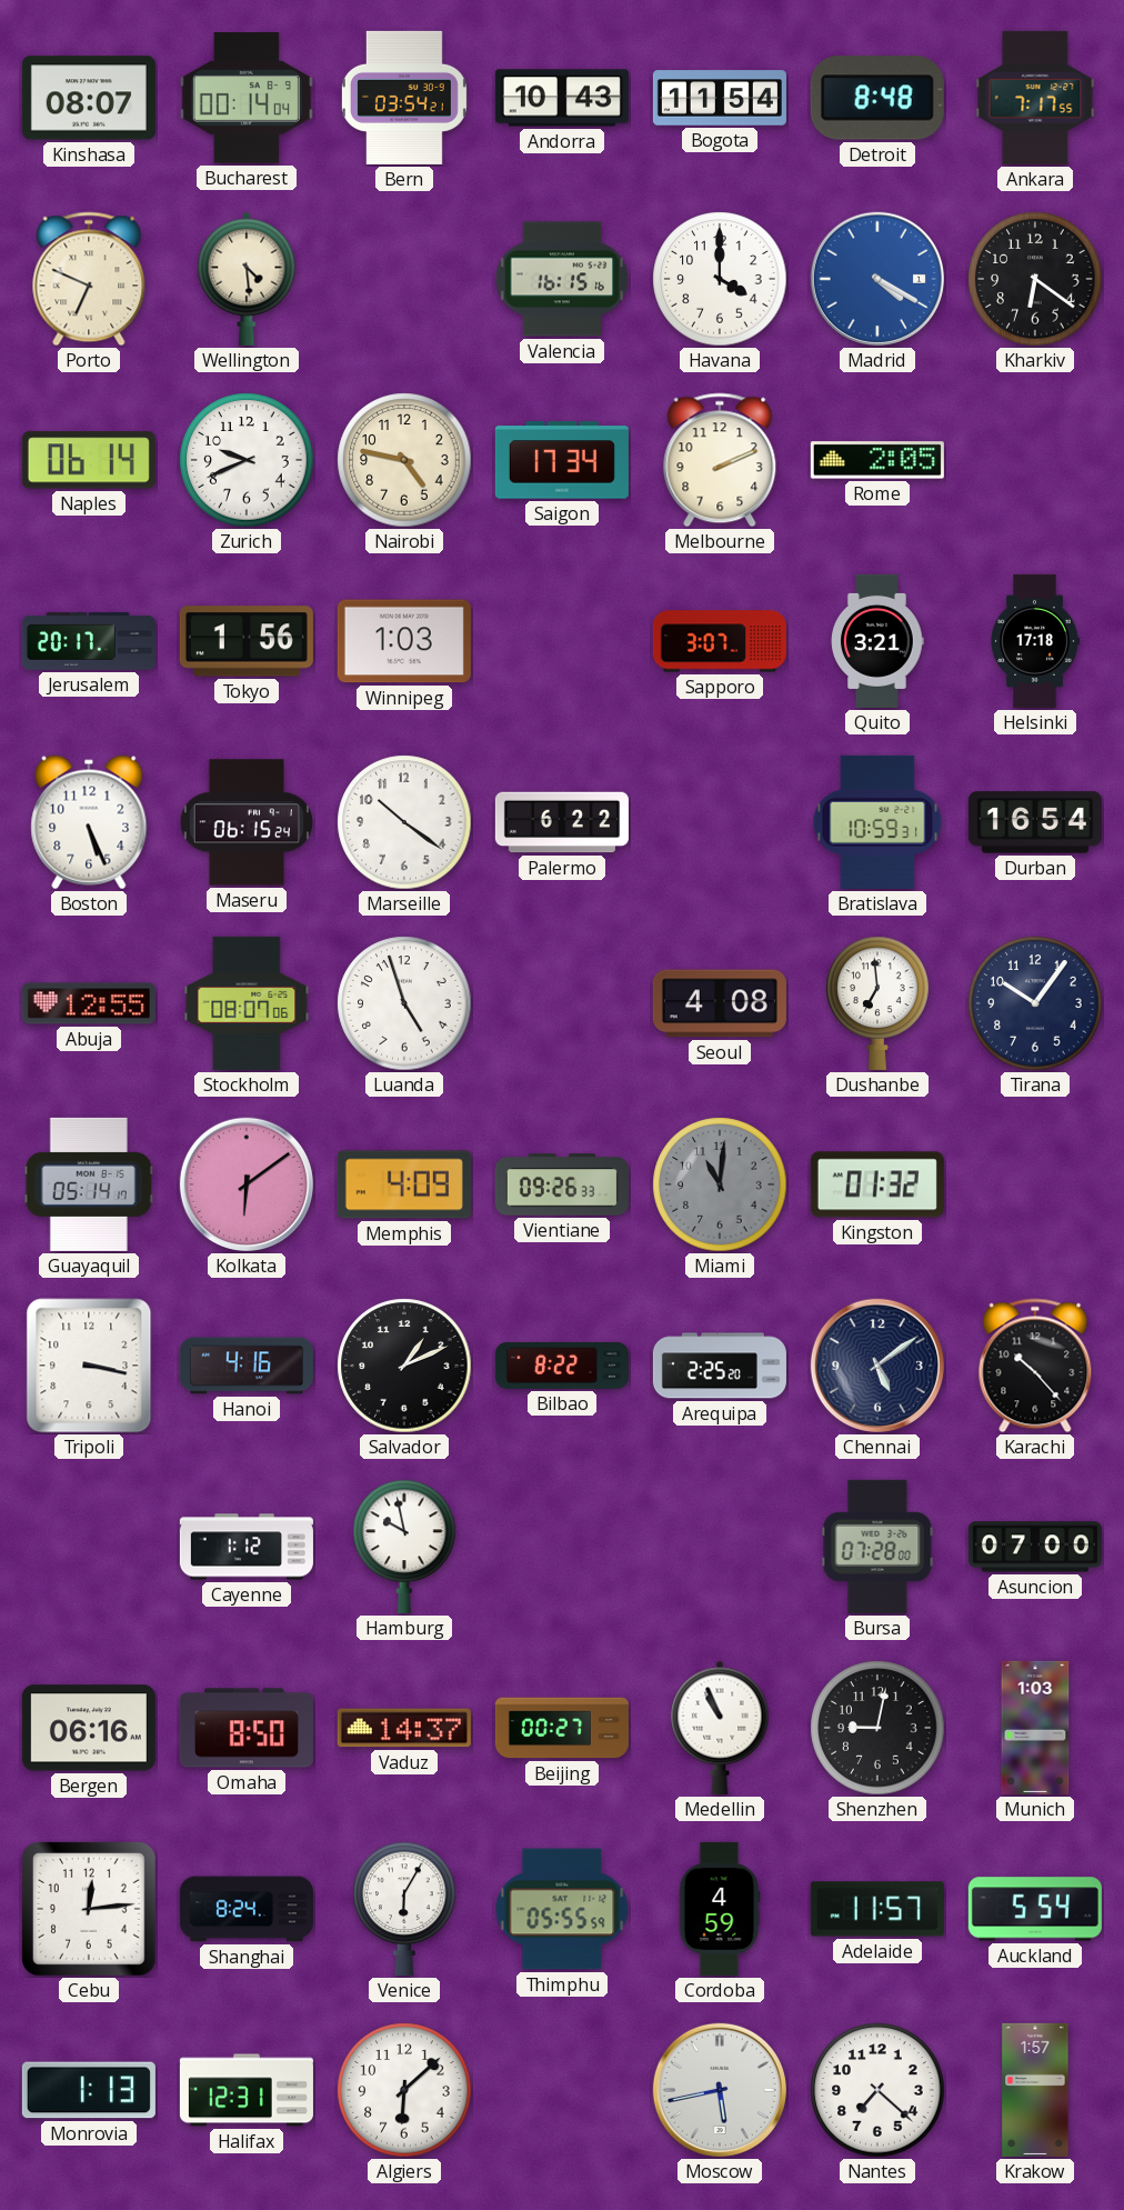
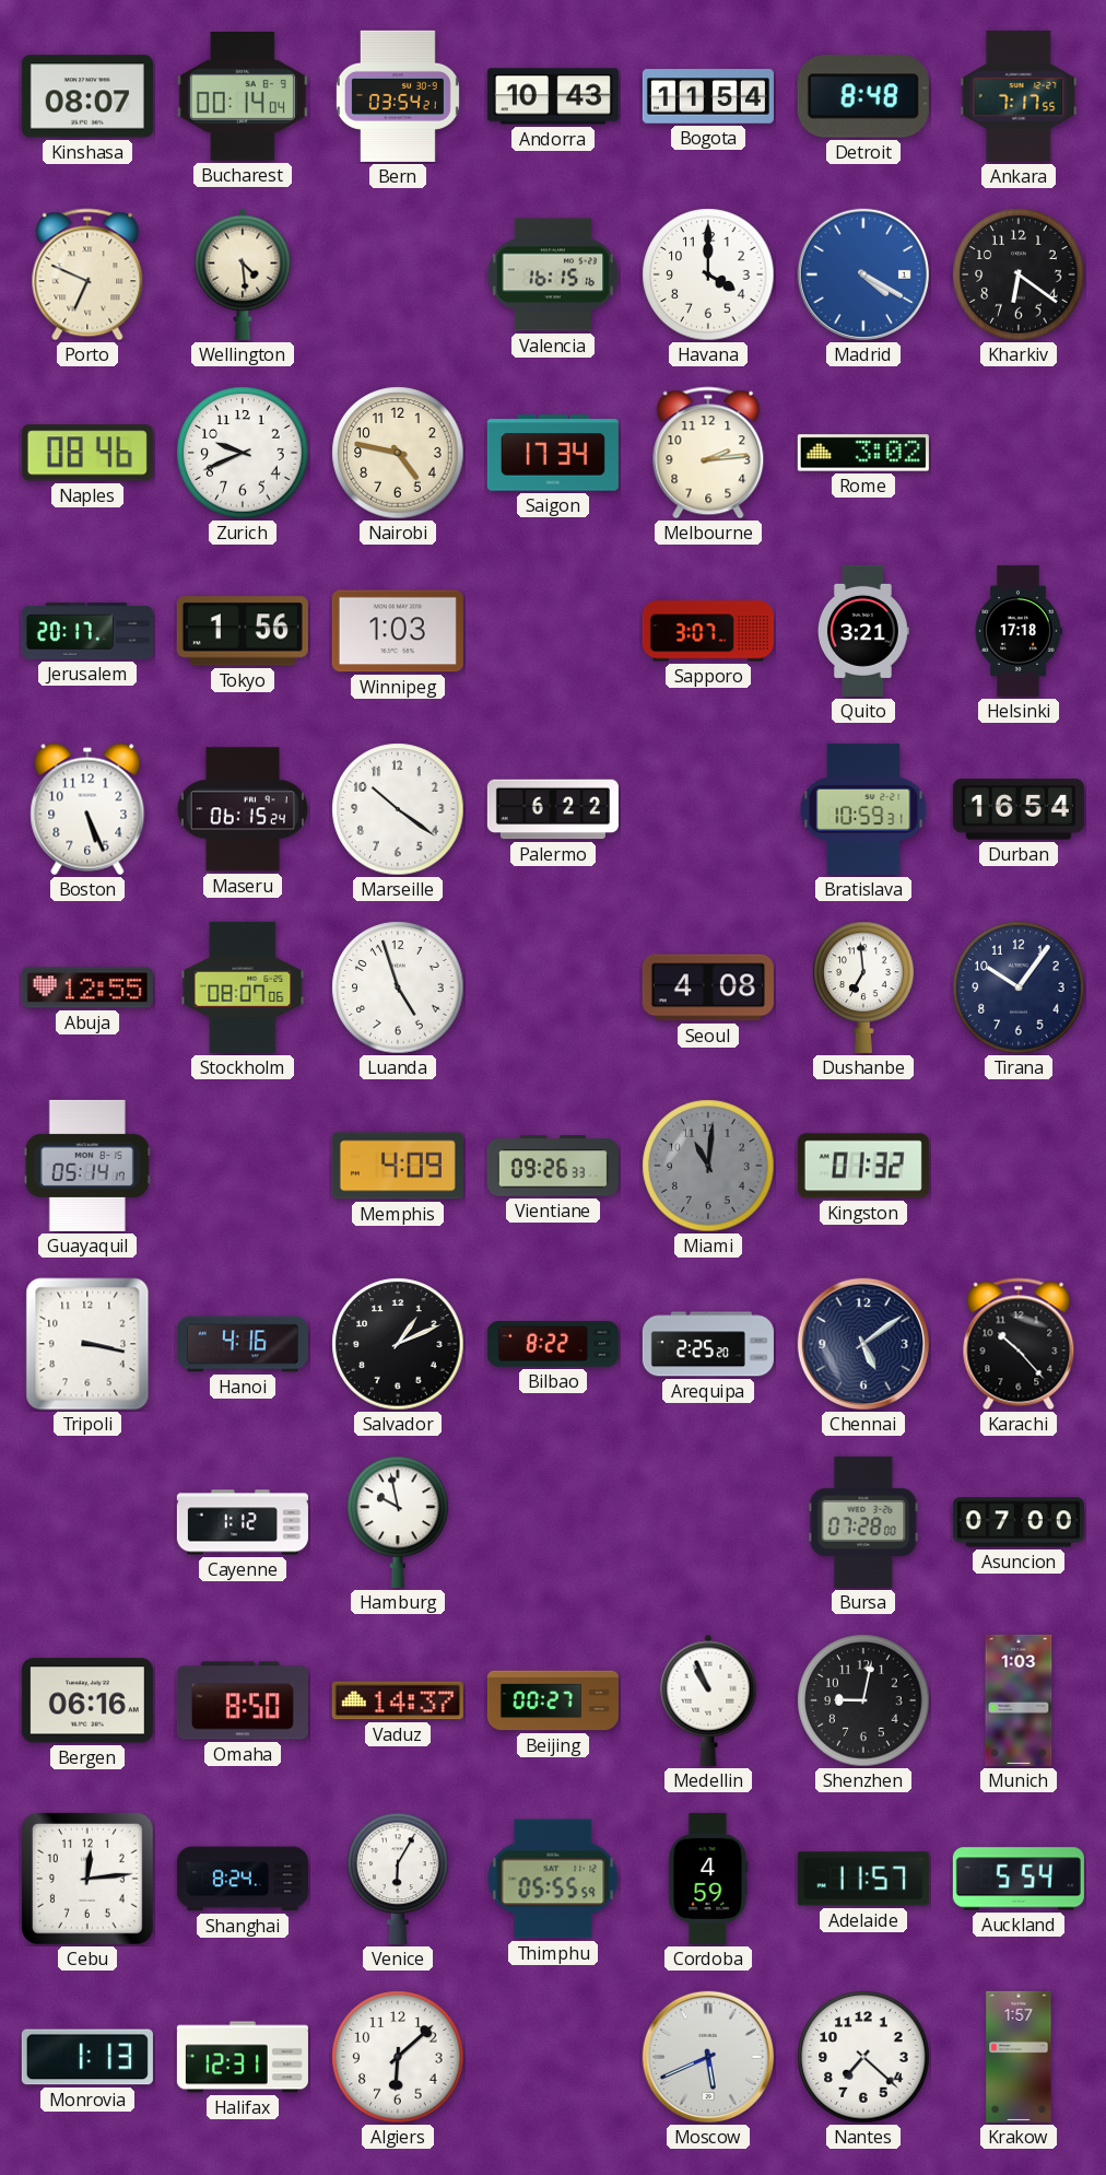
Naples: 06:14 -> 08:46
Melbourne: 2:11 -> 2:14
Rome: 2:05 -> 3:02
Kolkata: 6:09 -> none
Moscow: 5:43 -> 5:41
